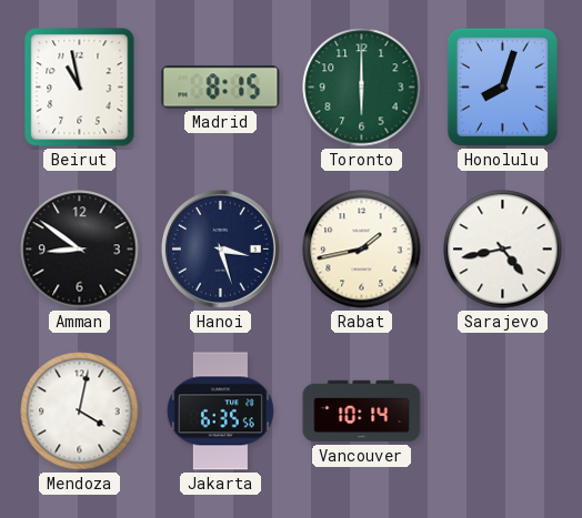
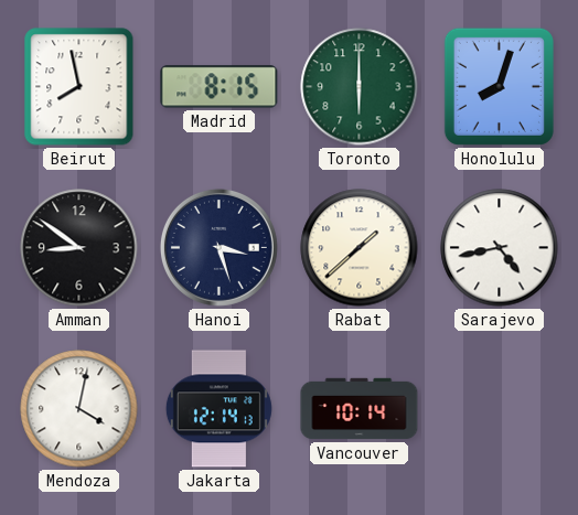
Beirut: 10:58 -> 7:58
Rabat: 1:43 -> 1:38
Jakarta: 6:35 -> 12:14
